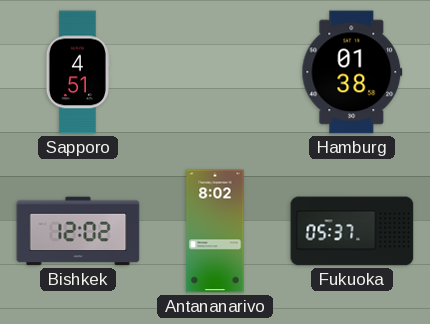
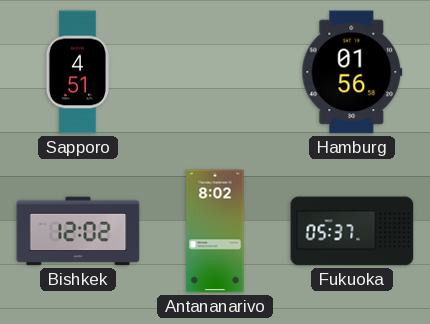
Hamburg: 01:38 -> 01:56
